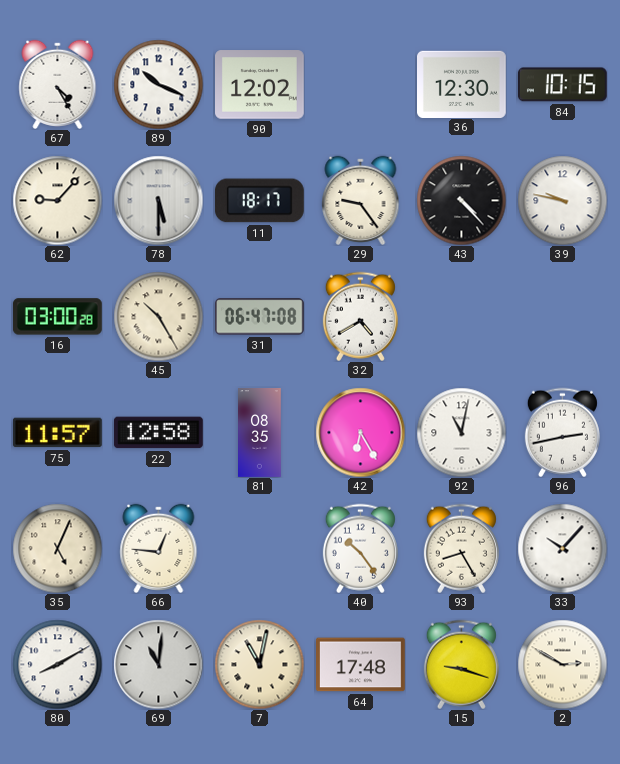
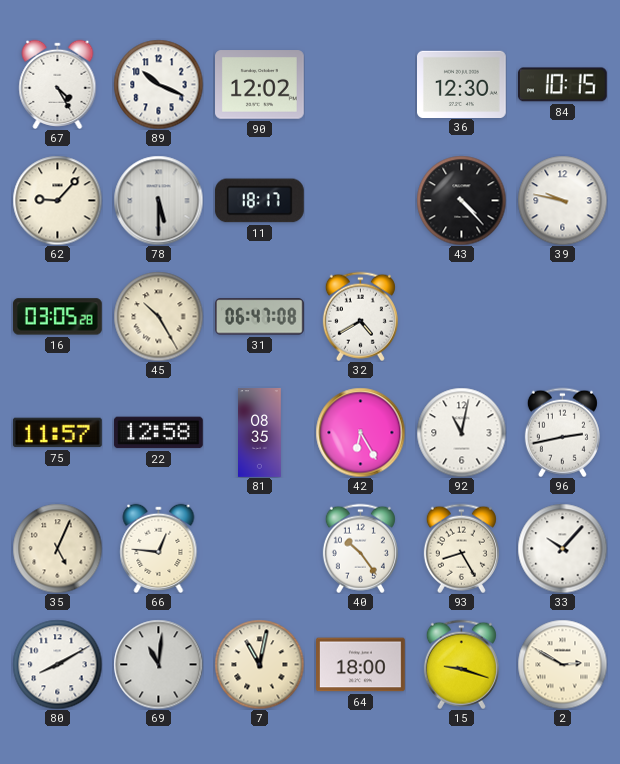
29: 9:24 -> none
16: 03:00 -> 03:05
64: 17:48 -> 18:00
